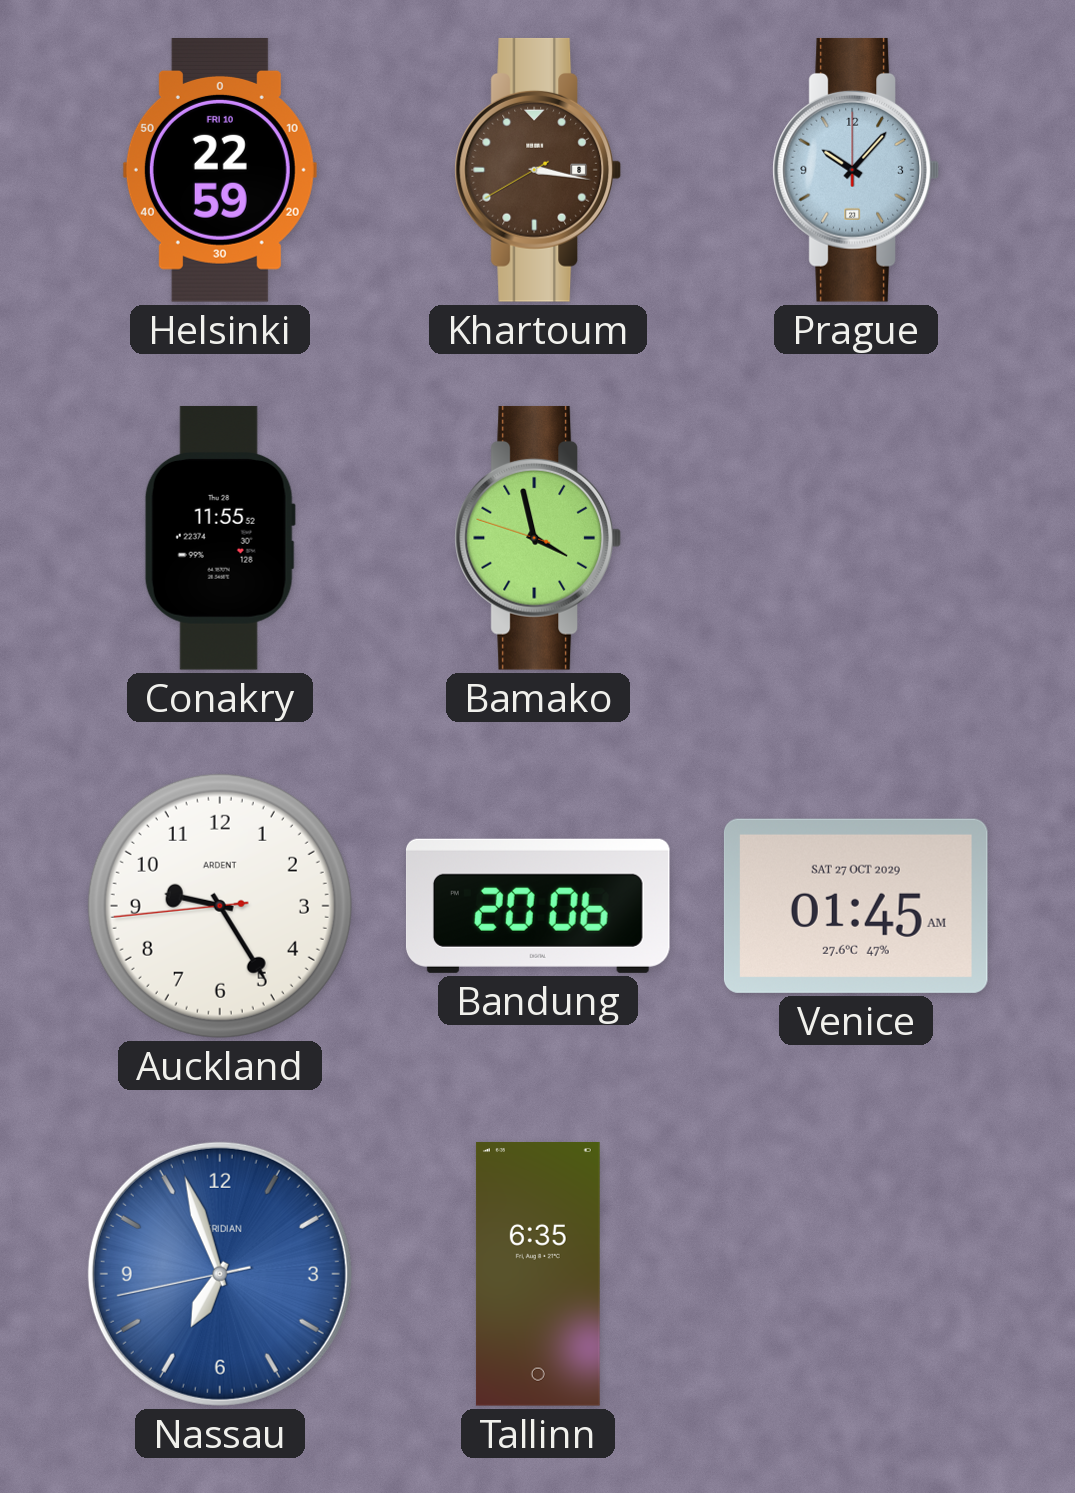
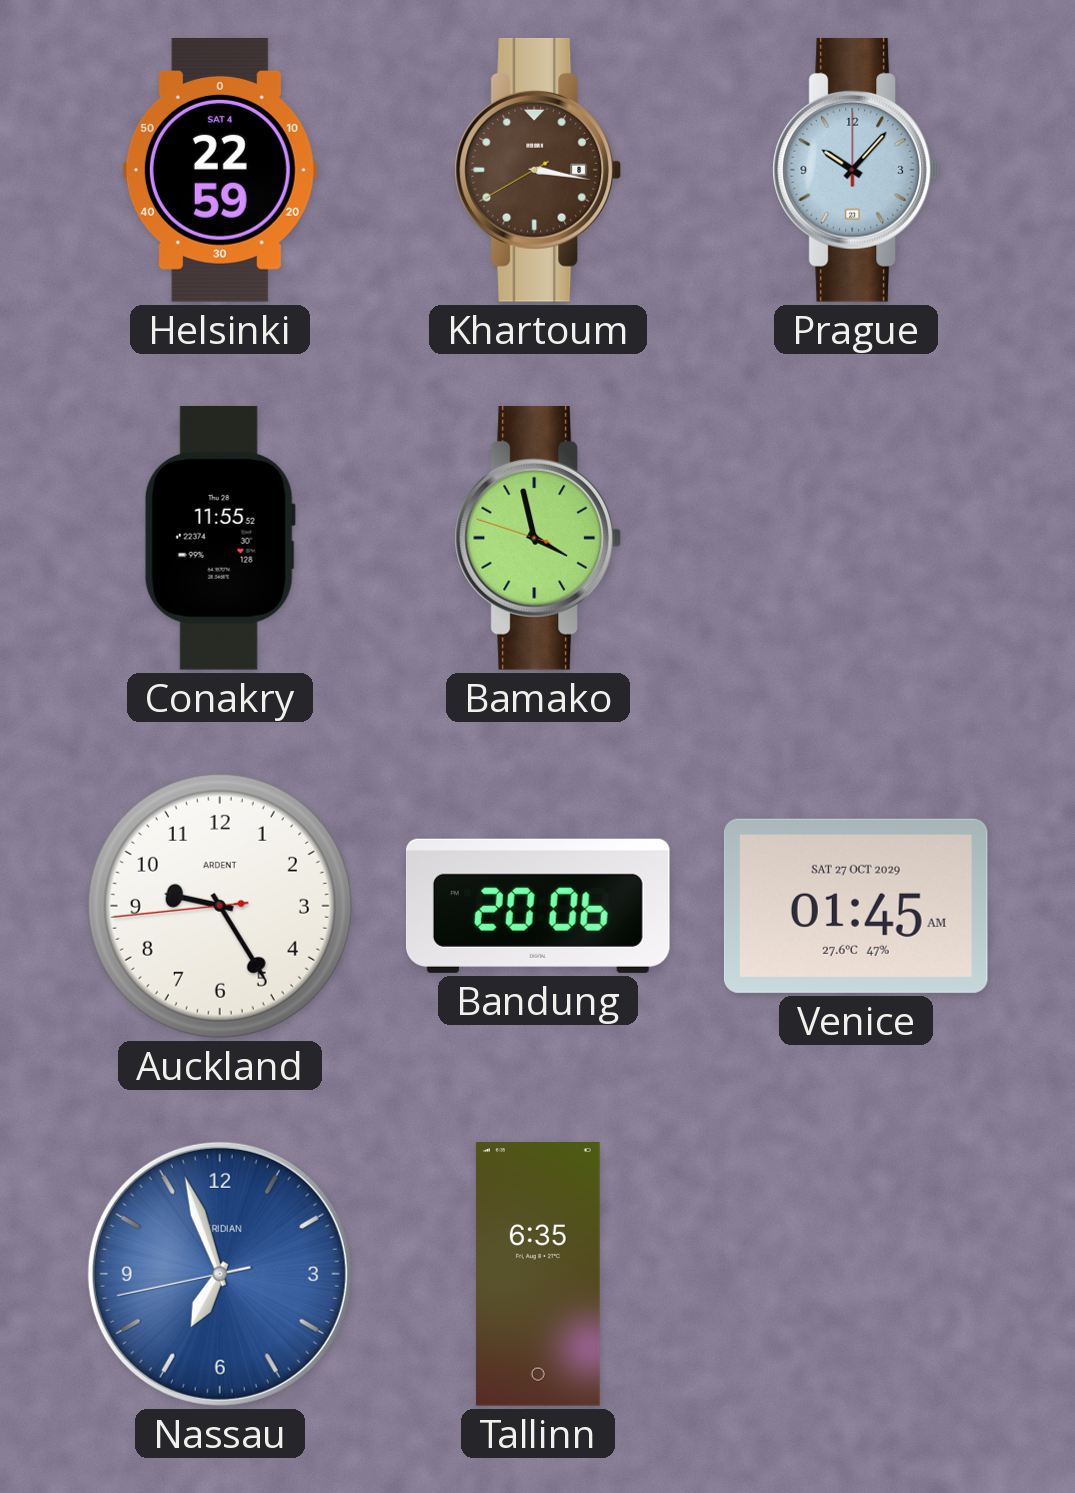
Helsinki date: FRI 10 -> SAT 4
